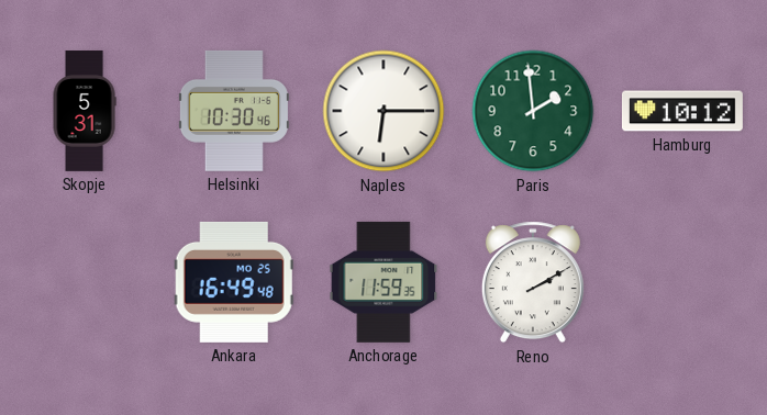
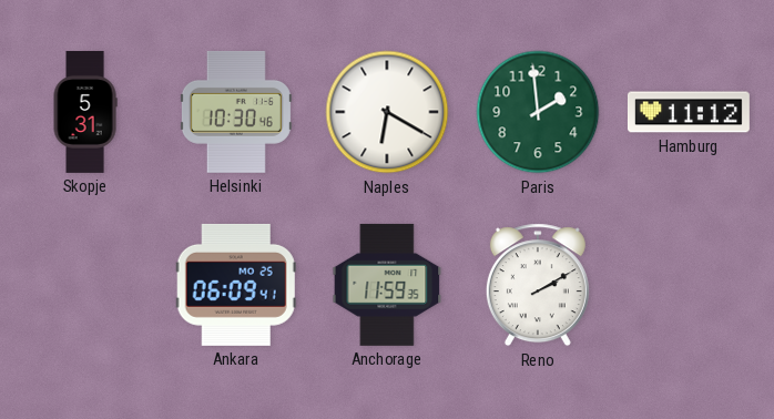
Naples: 6:15 -> 6:20
Hamburg: 10:12 -> 11:12
Ankara: 16:49 -> 06:09
